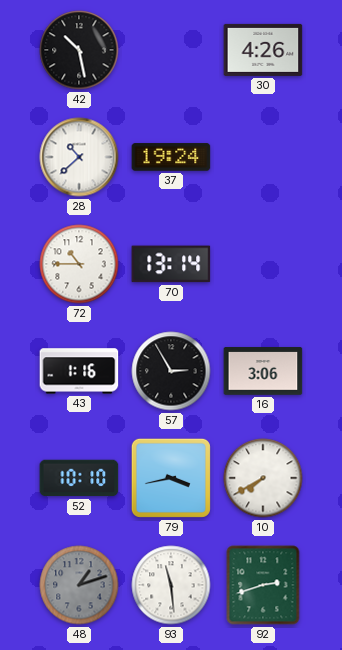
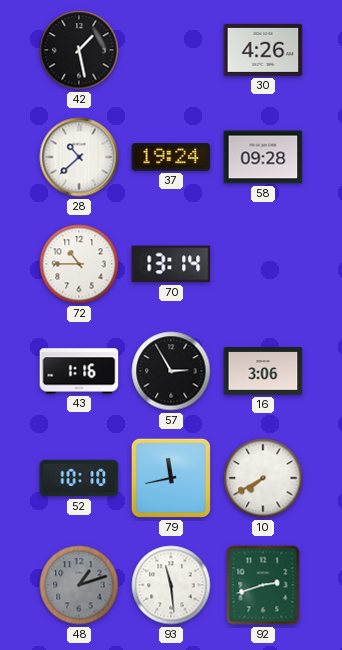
42: 10:28 -> 1:28
58: none -> 09:28
79: 3:43 -> 11:43
